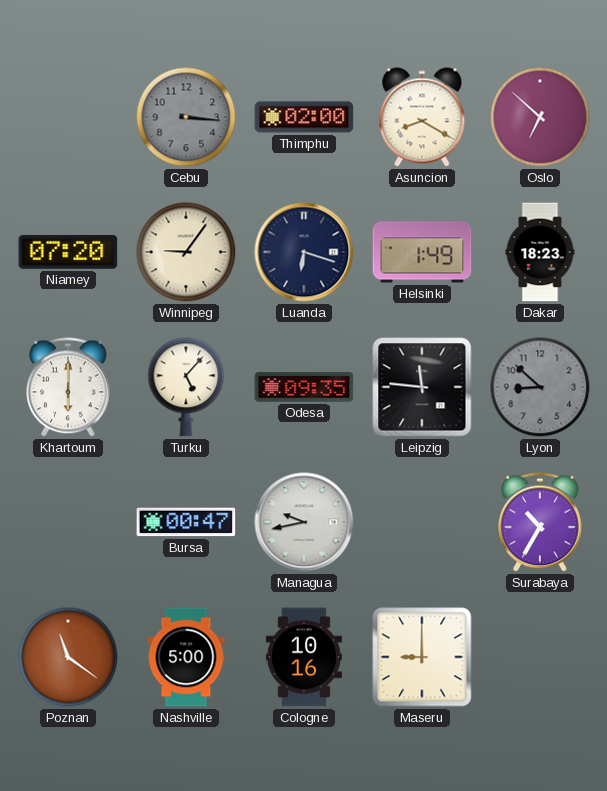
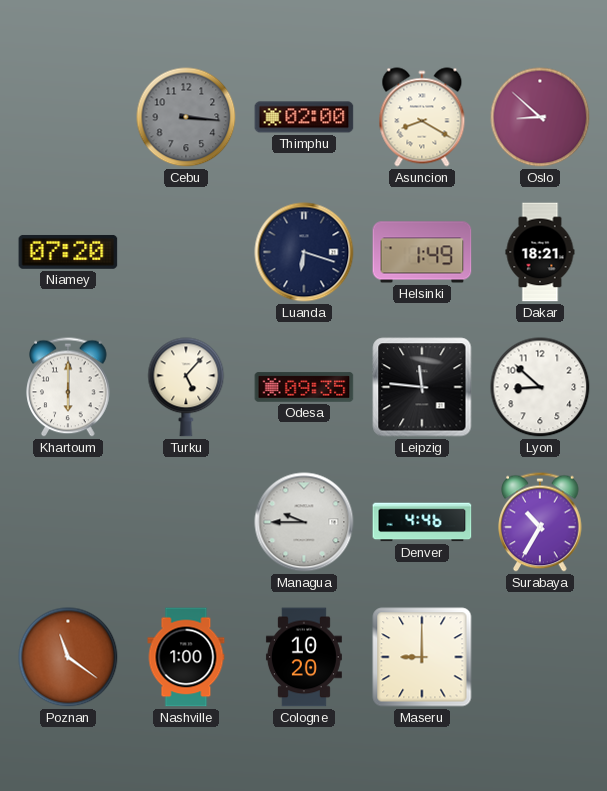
Oslo: 6:52 -> 8:52
Winnipeg: 9:06 -> none
Dakar: 18:23 -> 18:21
Lyon dial: grey -> white
Bursa: 00:47 -> none
Managua: 9:43 -> 9:45
Denver: none -> 4:46
Nashville: 5:00 -> 1:00
Cologne: 10:16 -> 10:20
